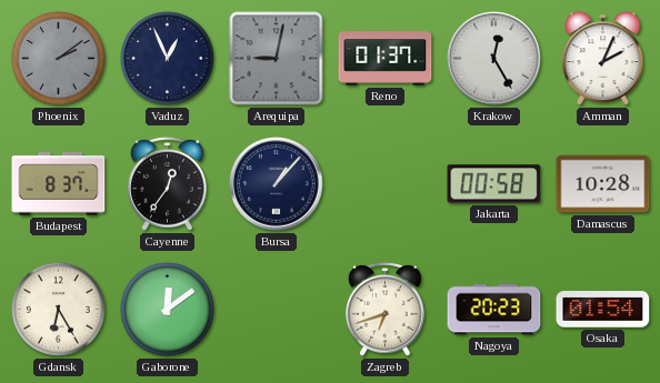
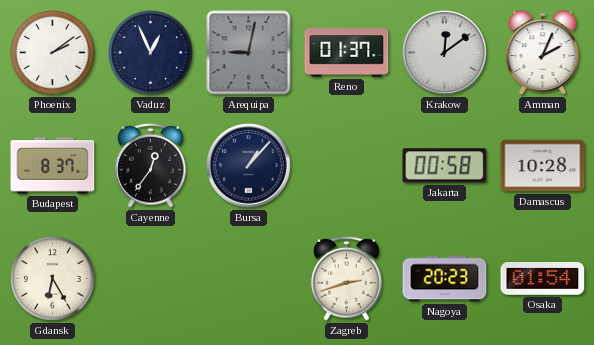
Phoenix dial: grey -> white
Krakow: 12:25 -> 12:09
Gaborone: 12:09 -> none
Zagreb: 6:42 -> 2:42
